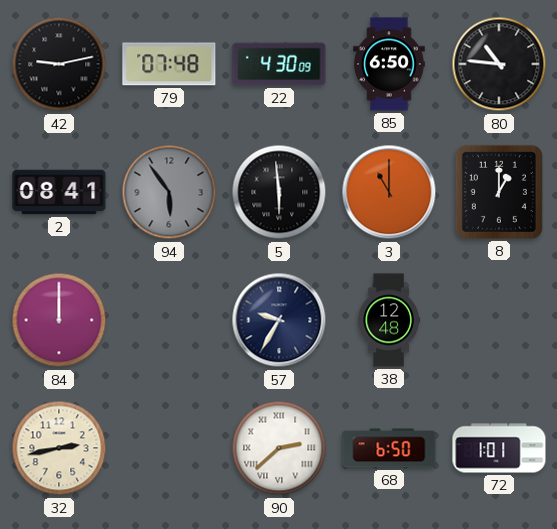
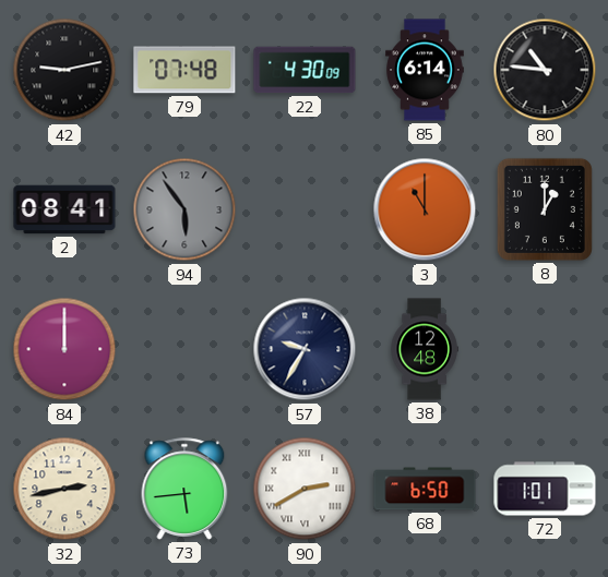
85: 6:50 -> 6:14
5: 5:59 -> none
73: none -> 5:44
90: 2:38 -> 2:40
